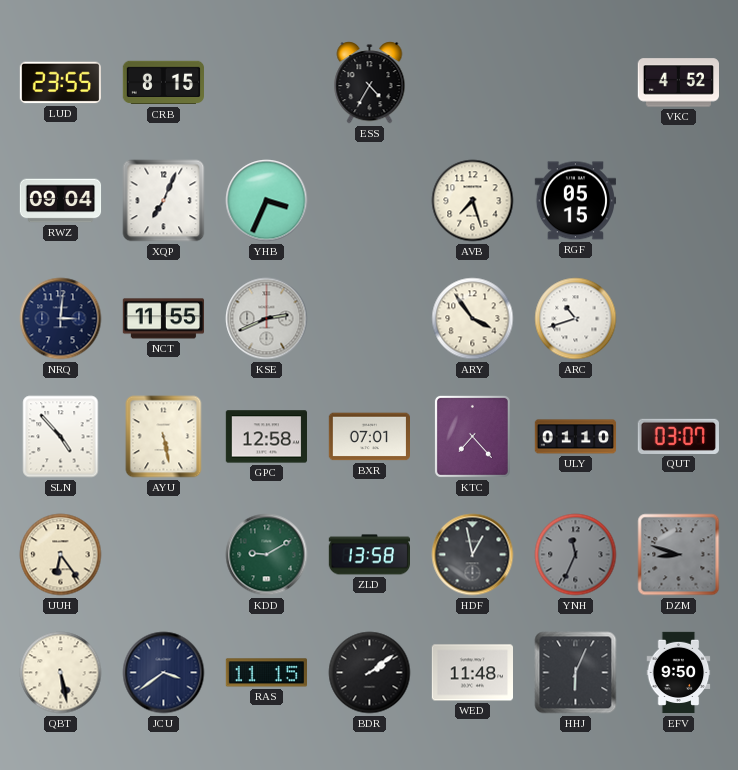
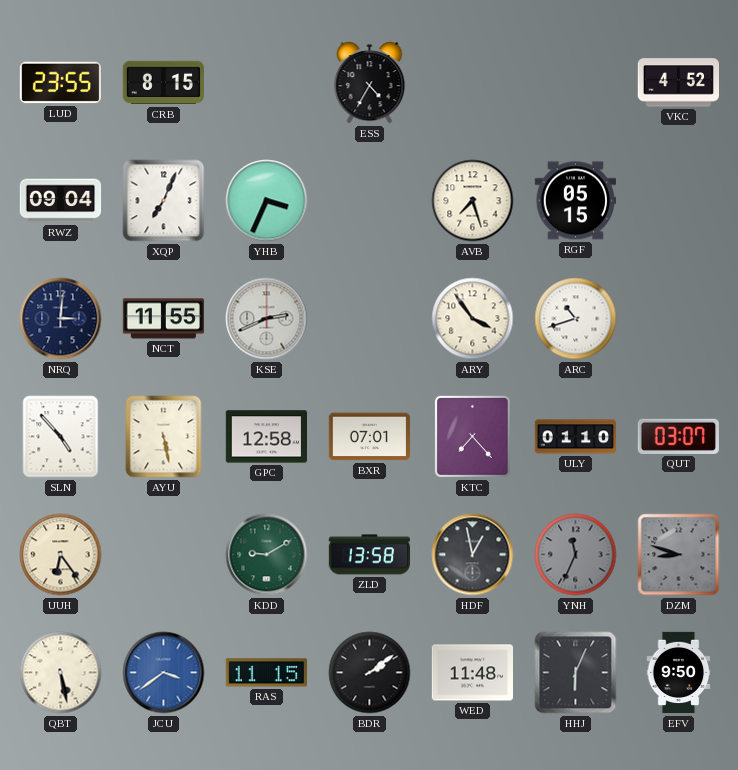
JCU dial: navy -> blue
